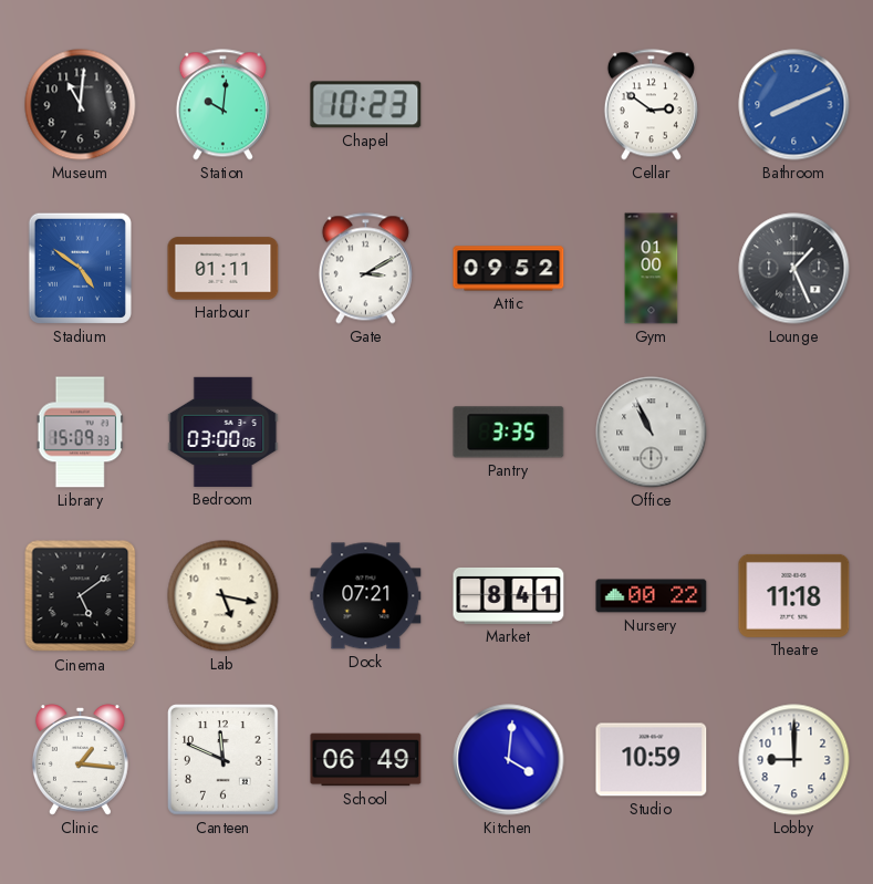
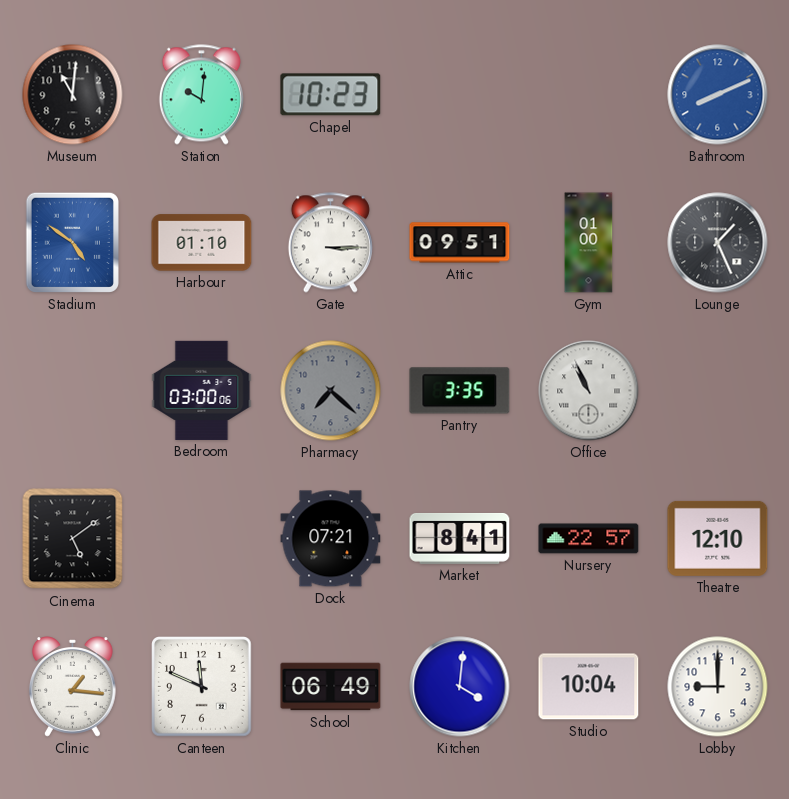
Cellar: 2:51 -> none
Harbour: 01:11 -> 01:10
Gate: 3:10 -> 3:15
Attic: 09:52 -> 09:51
Library: 15:09 -> none
Pharmacy: none -> 7:22
Lab: 5:17 -> none
Nursery: 00:22 -> 22:57
Theatre: 11:18 -> 12:10
Studio: 10:59 -> 10:04
